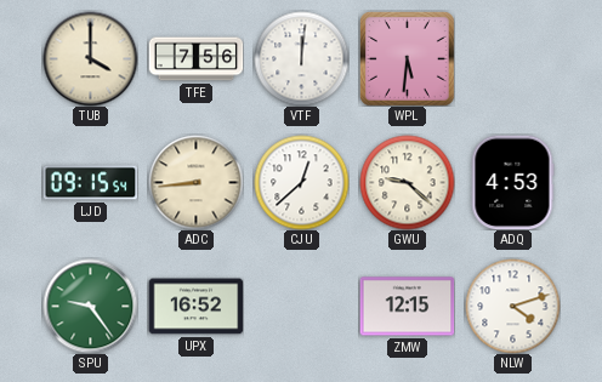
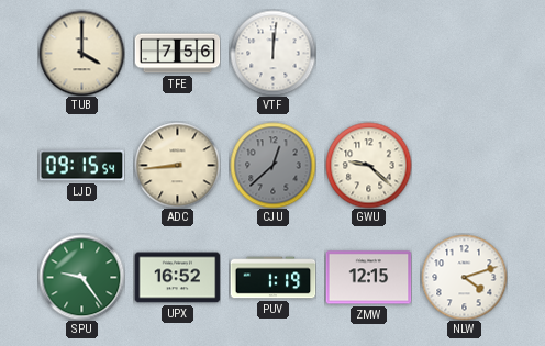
WPL: 5:31 -> none
CJU dial: white -> grey
ADQ: 4:53 -> none
PUV: none -> 1:19
